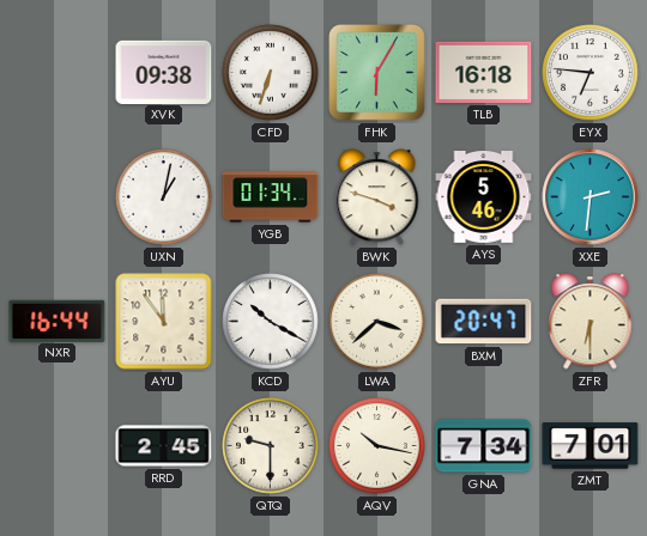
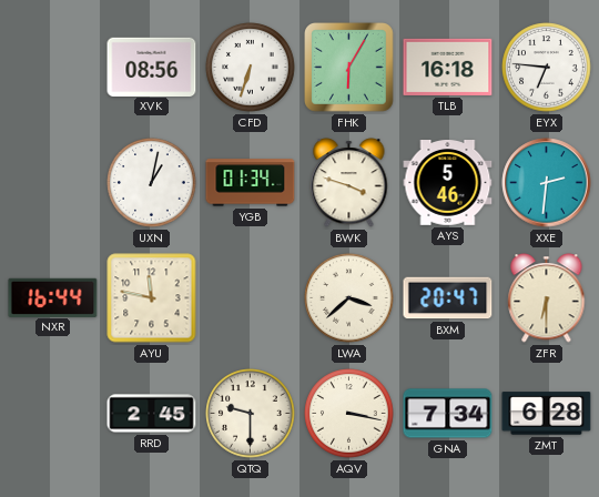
XVK: 09:38 -> 08:56
AYU: 11:54 -> 11:47
KCD: 10:20 -> none
AQV: 10:17 -> 3:17
ZMT: 7:01 -> 6:28
